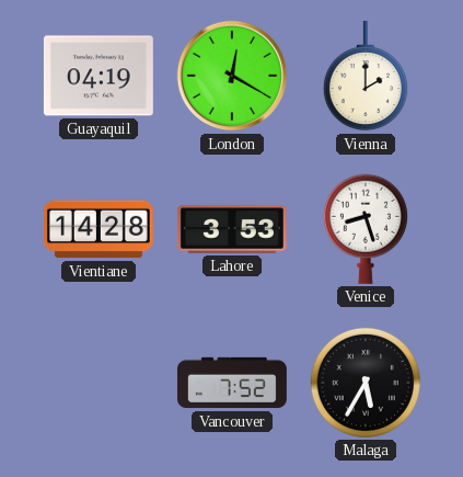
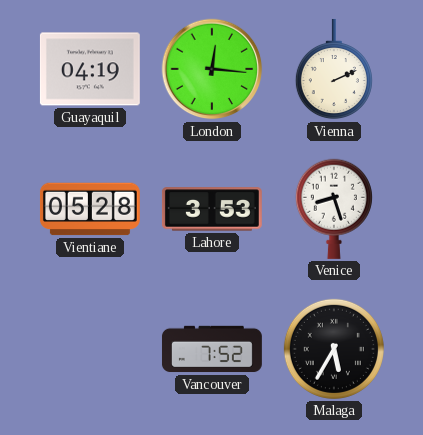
London: 12:20 -> 12:16
Vienna: 2:00 -> 2:11
Vientiane: 14:28 -> 05:28
